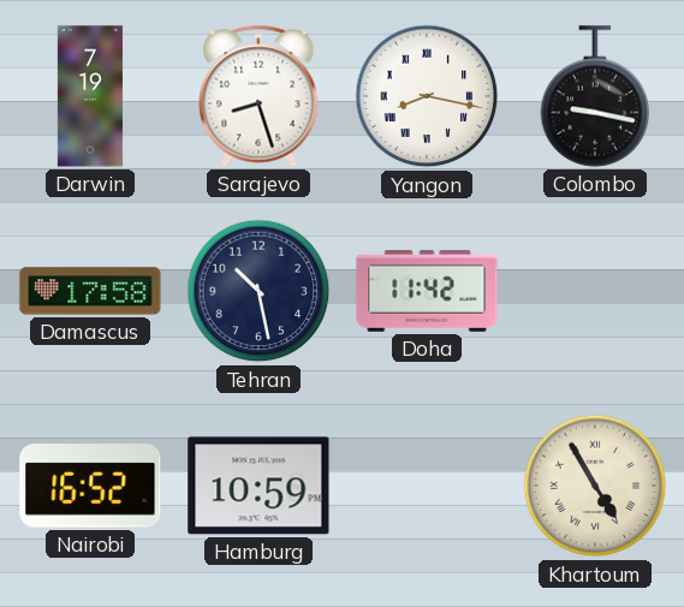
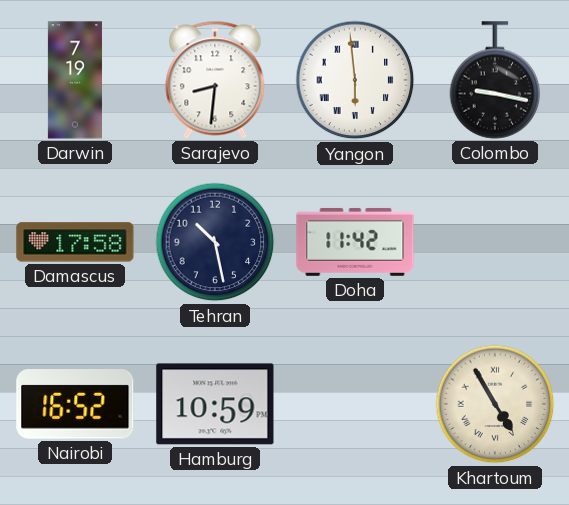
Sarajevo: 8:27 -> 8:31
Yangon: 8:17 -> 5:59
